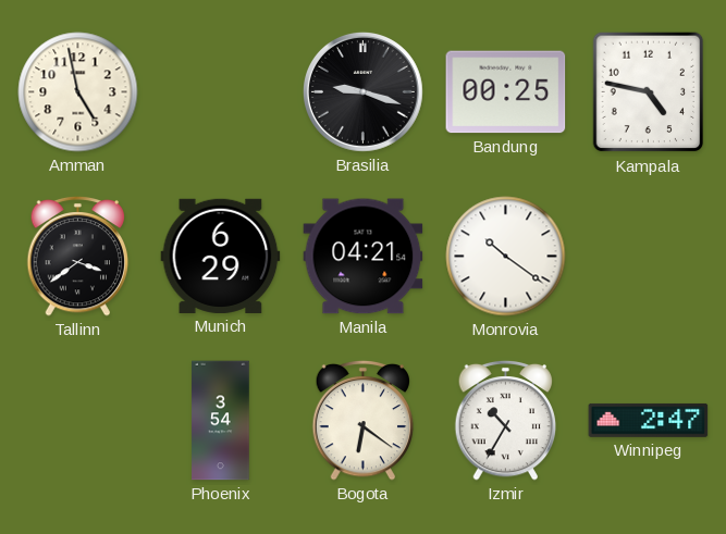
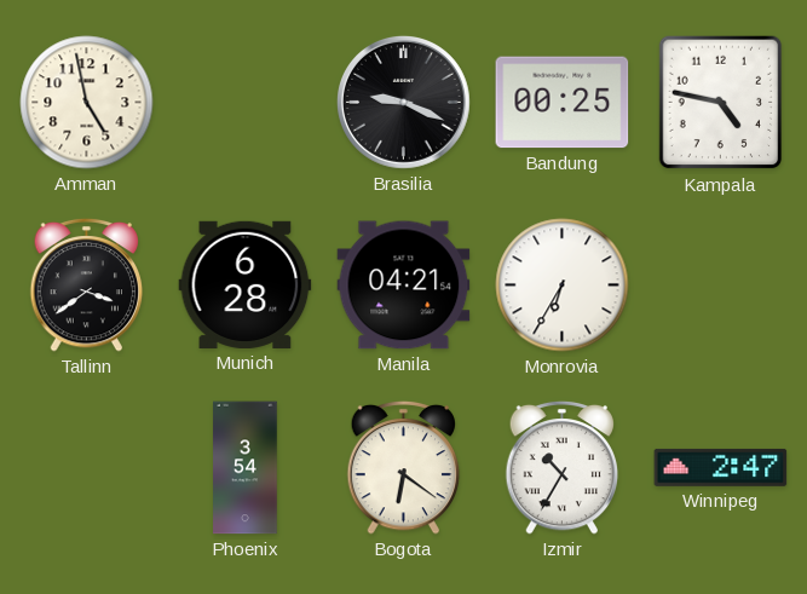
Brasilia: 9:18 -> 9:19
Munich: 6:29 -> 6:28
Monrovia: 10:21 -> 6:35
